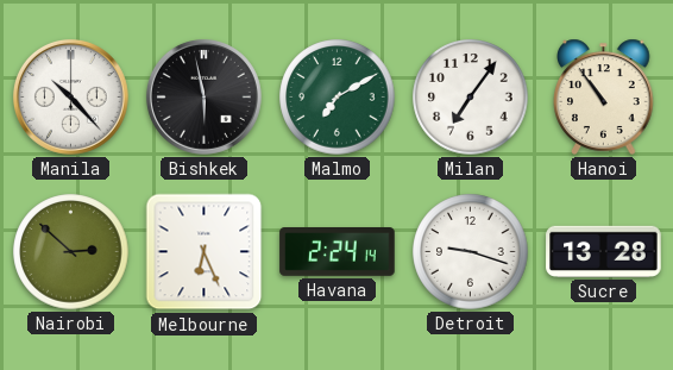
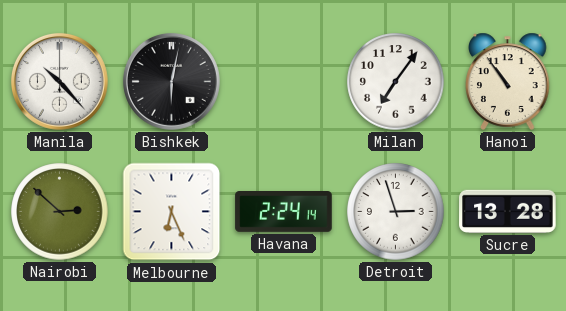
Bishkek: 5:58 -> 6:02
Malmo: 7:10 -> none
Detroit: 9:18 -> 2:57
